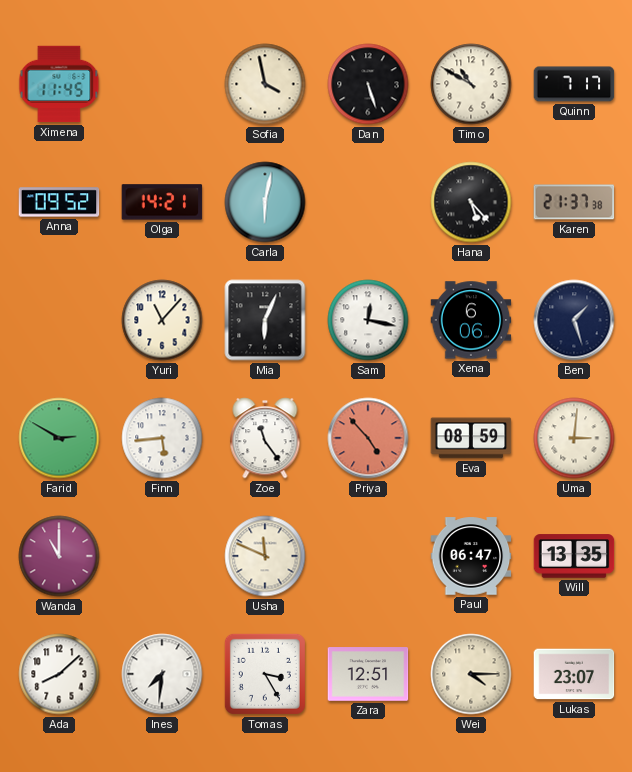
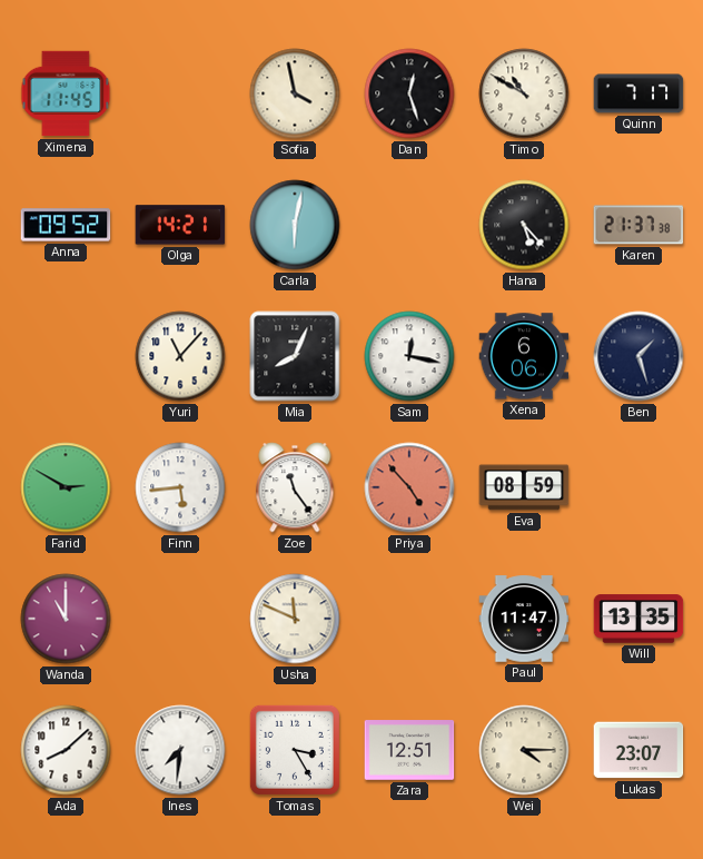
Dan: 5:27 -> 12:27
Mia: 6:04 -> 8:04
Uma: 3:01 -> none
Paul: 06:47 -> 11:47
